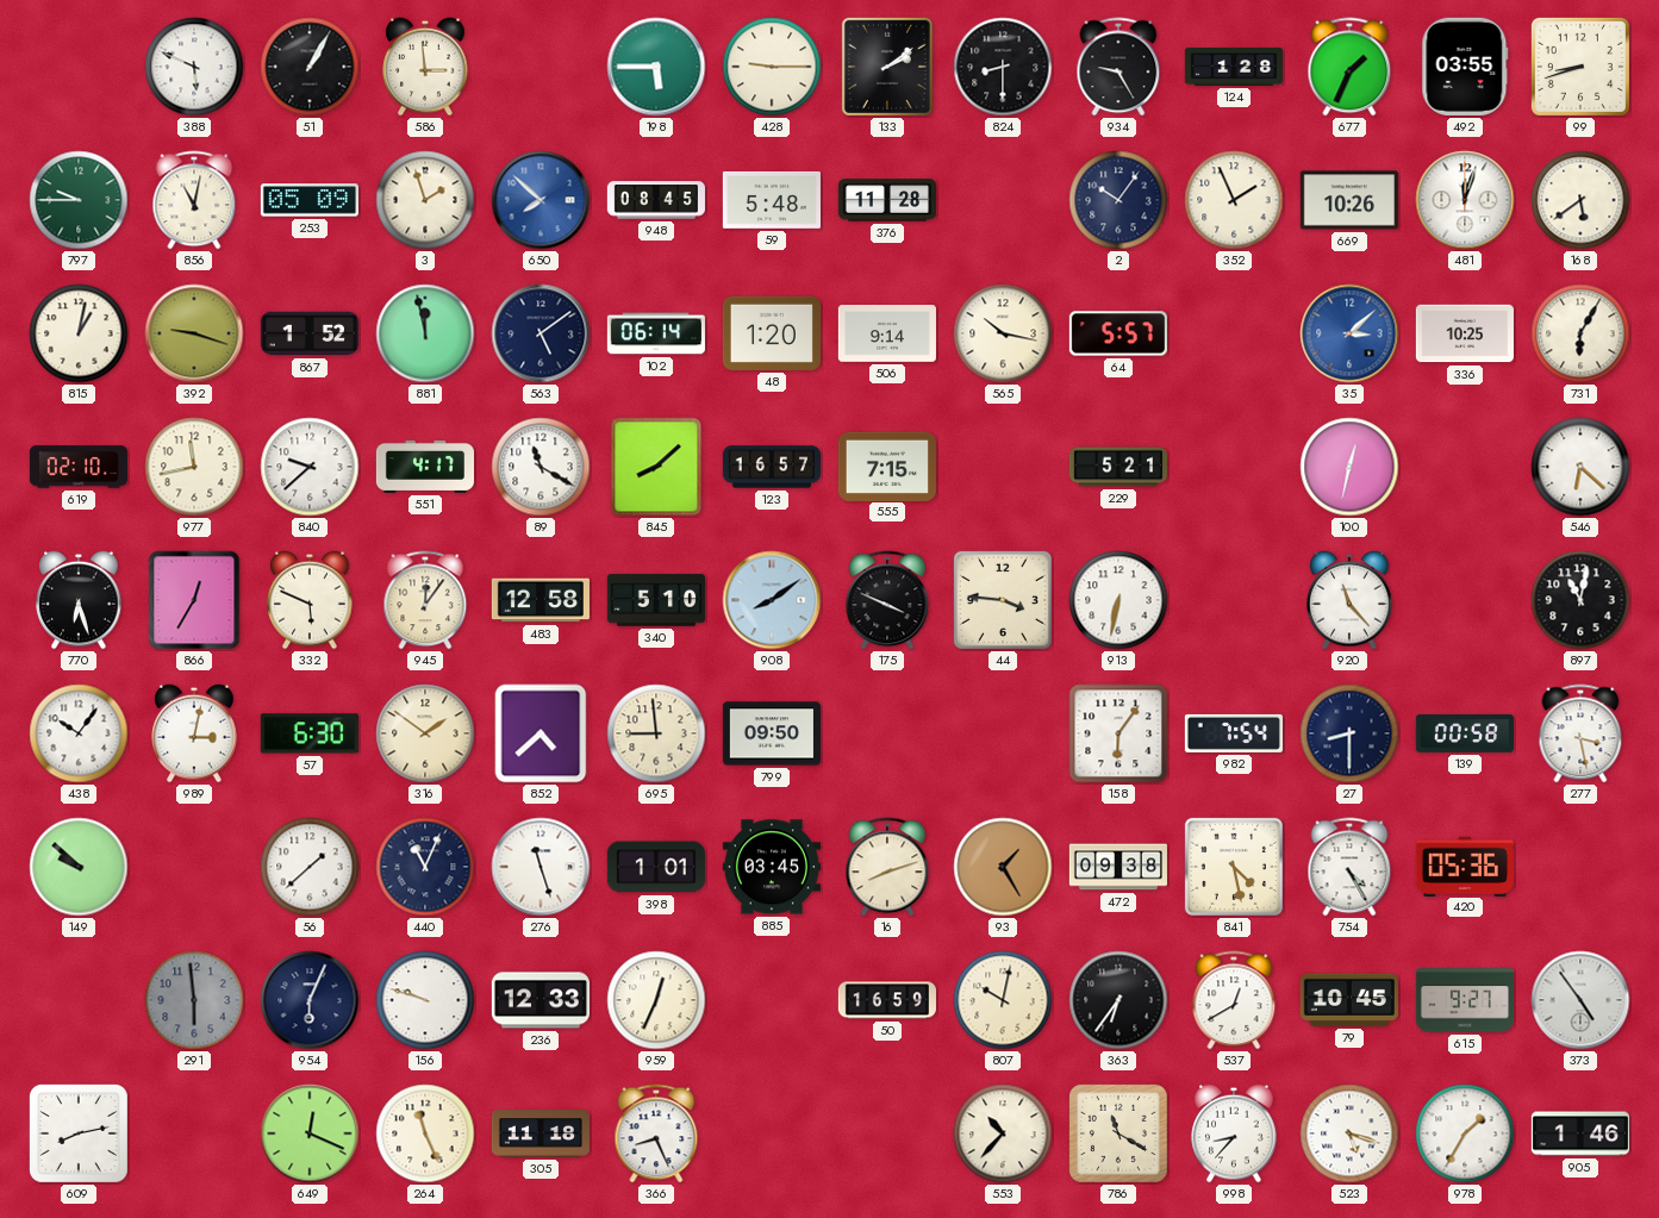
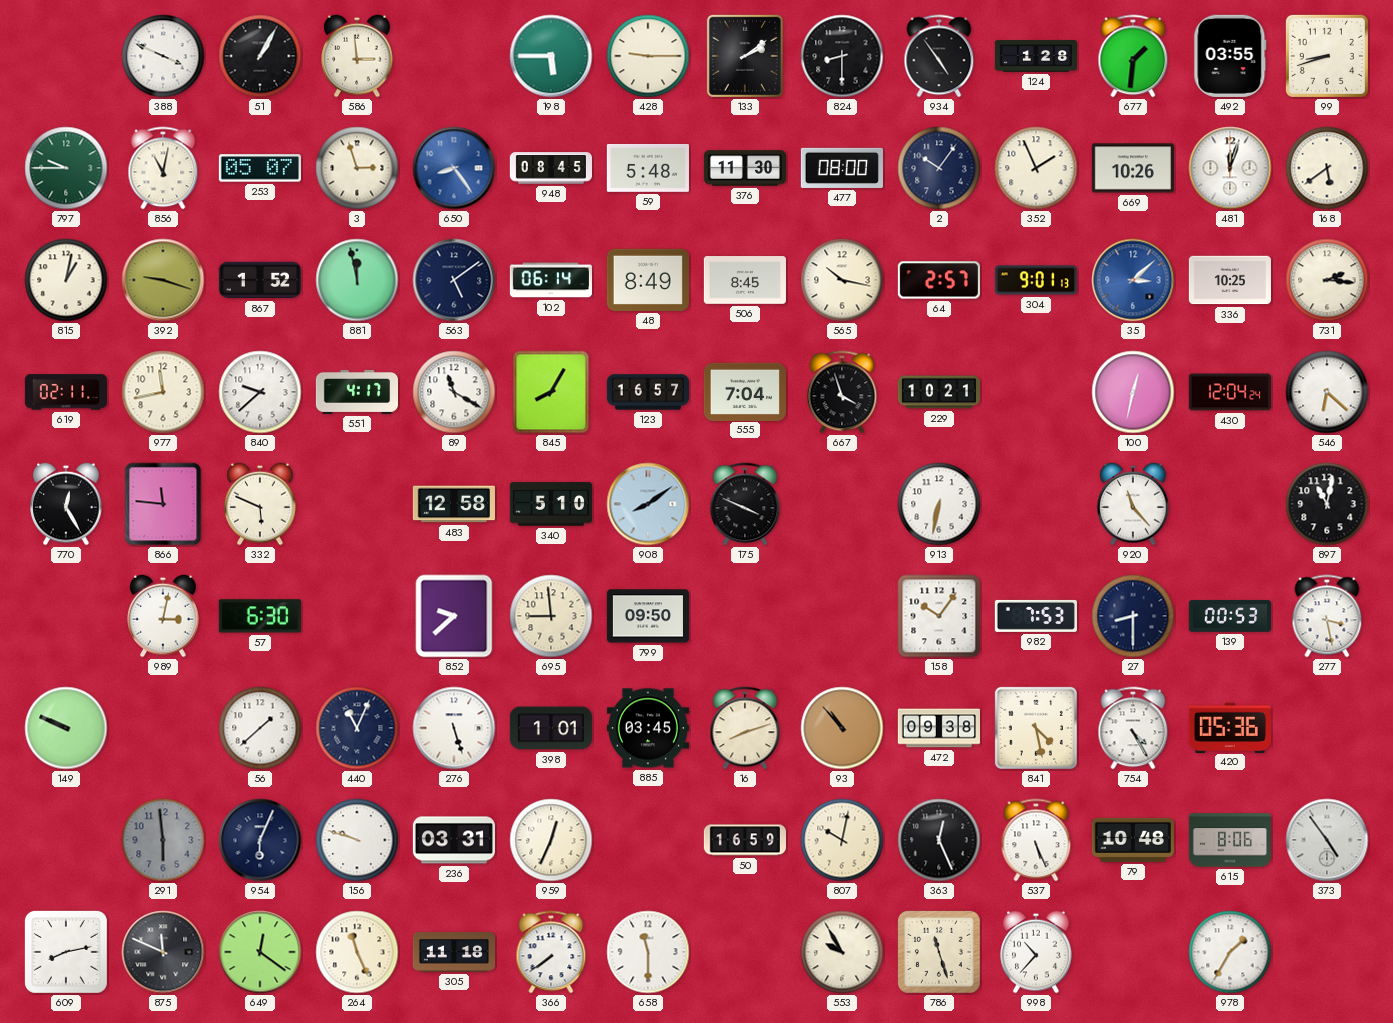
388: 5:49 -> 3:49
934: 9:25 -> 4:54
677: 1:34 -> 1:31
253: 05:09 -> 05:07
3: 1:57 -> 2:57
650: 7:52 -> 8:24
376: 11:28 -> 11:30
477: none -> 08:00
48: 1:20 -> 8:49
506: 9:14 -> 8:45
64: 5:57 -> 2:57
304: none -> 9:01
731: 6:05 -> 2:16
619: 02:10 -> 02:11
845: 8:08 -> 8:05
555: 7:15 -> 7:04
667: none -> 3:57
229: 5:21 -> 10:21
430: none -> 12:04
770: 6:27 -> 12:25
866: 12:35 -> 11:46
945: 12:06 -> none
44: 3:46 -> none
438: 10:06 -> none
316: 1:51 -> none
852: 4:38 -> 9:38
158: 6:06 -> 10:06
982: 7:54 -> 7:53
139: 00:58 -> 00:53
149: 9:52 -> 9:49
276: 11:27 -> 5:27
93: 1:25 -> 10:53
236: 12:33 -> 03:31
363: 6:36 -> 12:26
537: 12:40 -> 5:26
79: 10:45 -> 10:48
615: 9:27 -> 8:06
875: none -> 11:49
649: 12:19 -> 12:21
366: 8:26 -> 7:39
658: none -> 11:30
553: 10:37 -> 9:55
786: 11:20 -> 11:27
998: 8:37 -> 10:37
523: 5:18 -> none
905: 1:46 -> none
